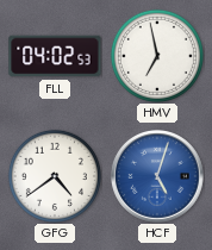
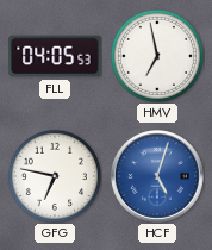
FLL: 04:02 -> 04:05
GFG: 4:39 -> 6:47
